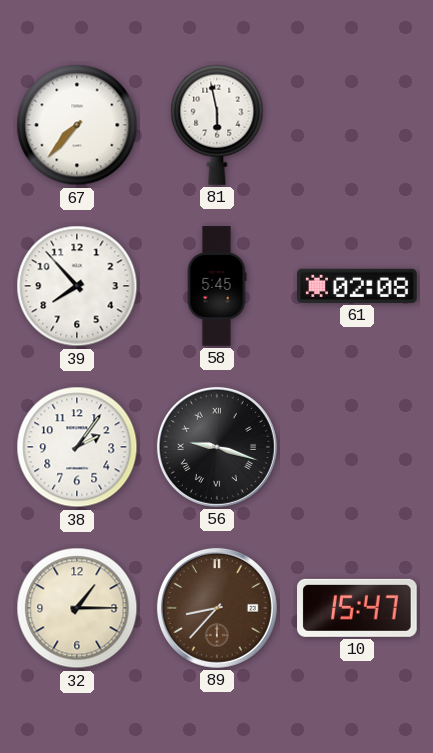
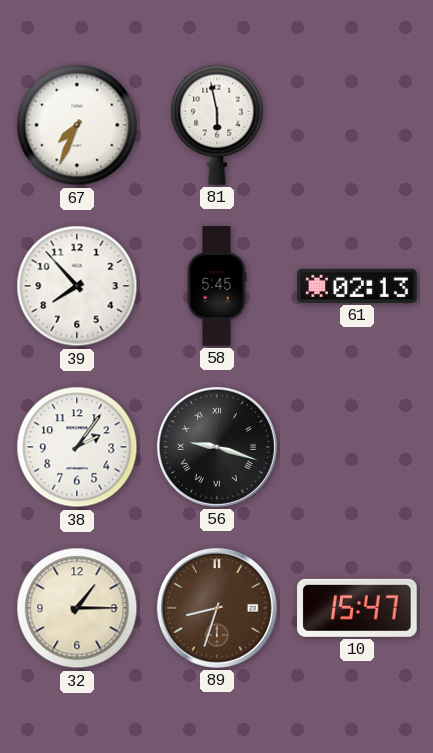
67: 7:37 -> 7:34
61: 02:08 -> 02:13
89: 8:37 -> 8:33
